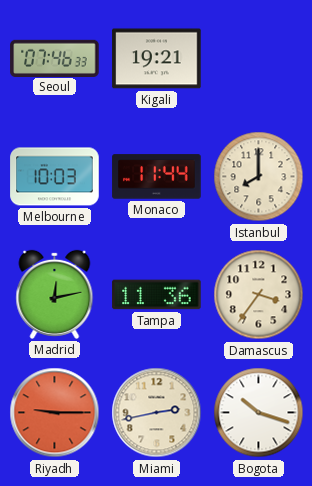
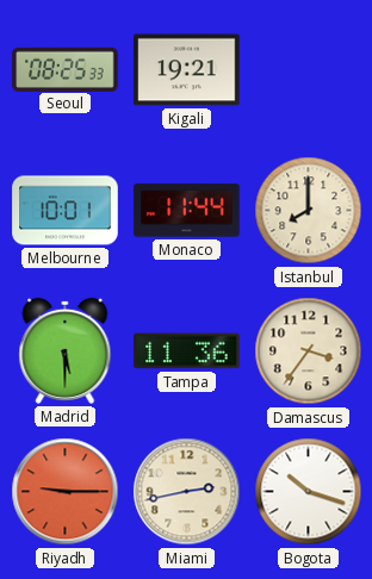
Seoul: 07:46 -> 08:25
Melbourne: 10:03 -> 10:01
Madrid: 12:13 -> 5:30
